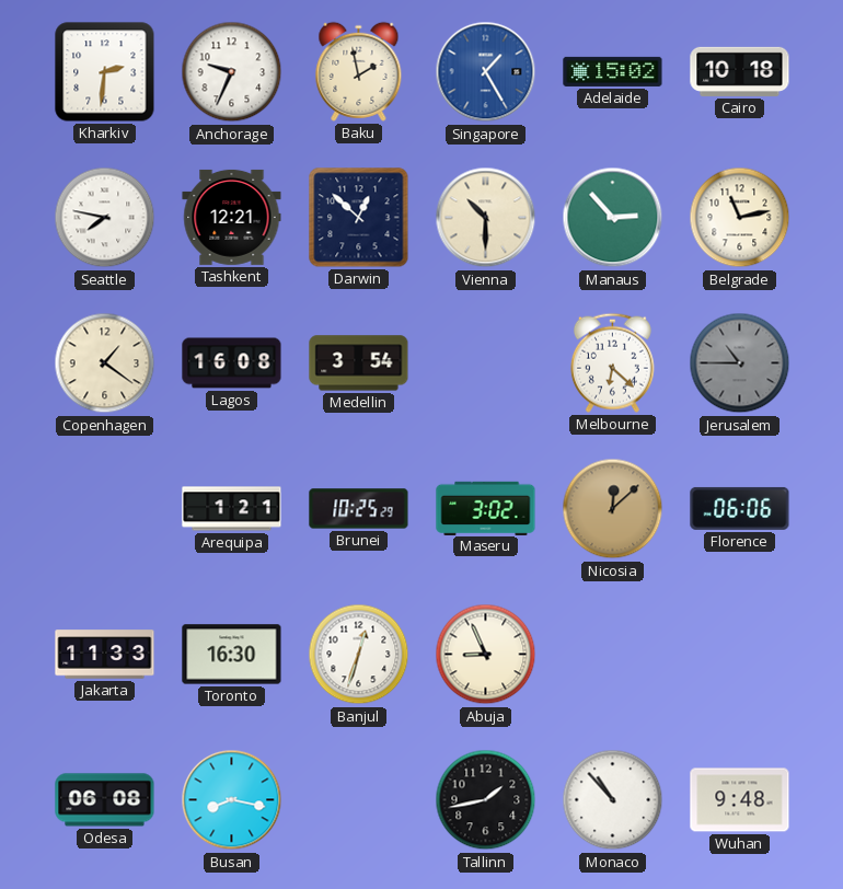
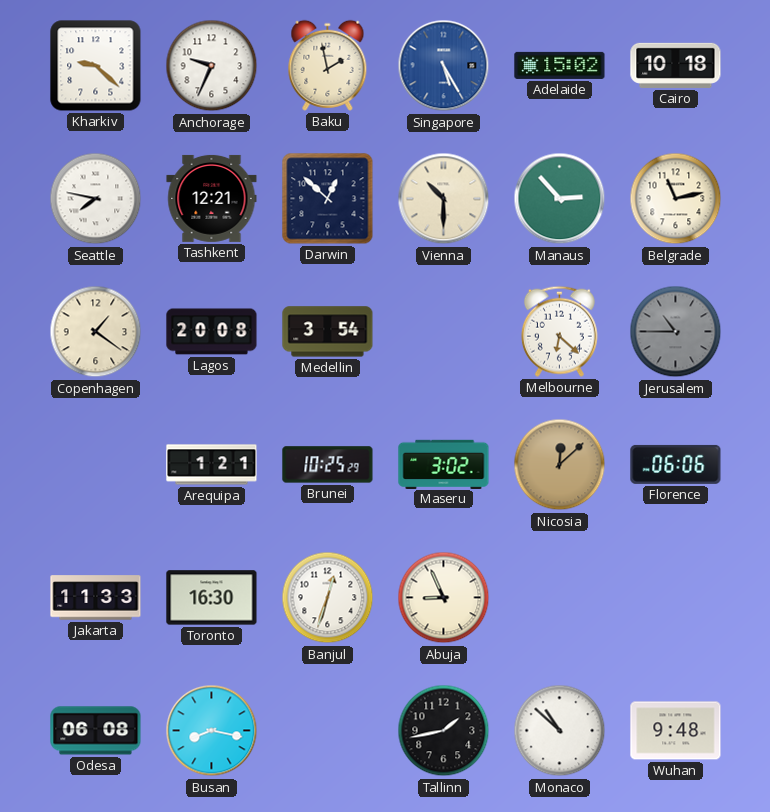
Kharkiv: 2:31 -> 9:22
Singapore: 1:25 -> 5:25
Lagos: 16:08 -> 20:08
Monaco: 10:53 -> 10:52
